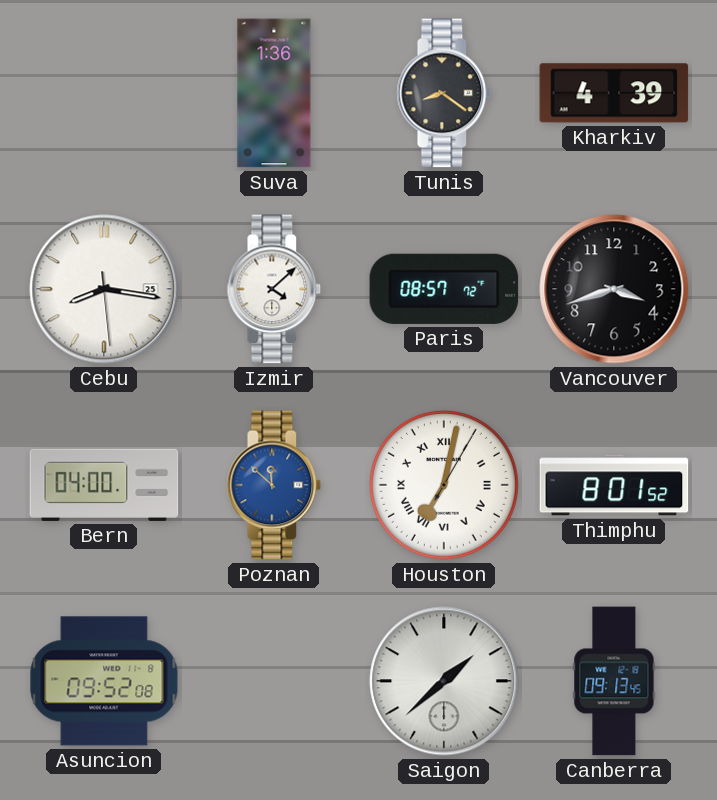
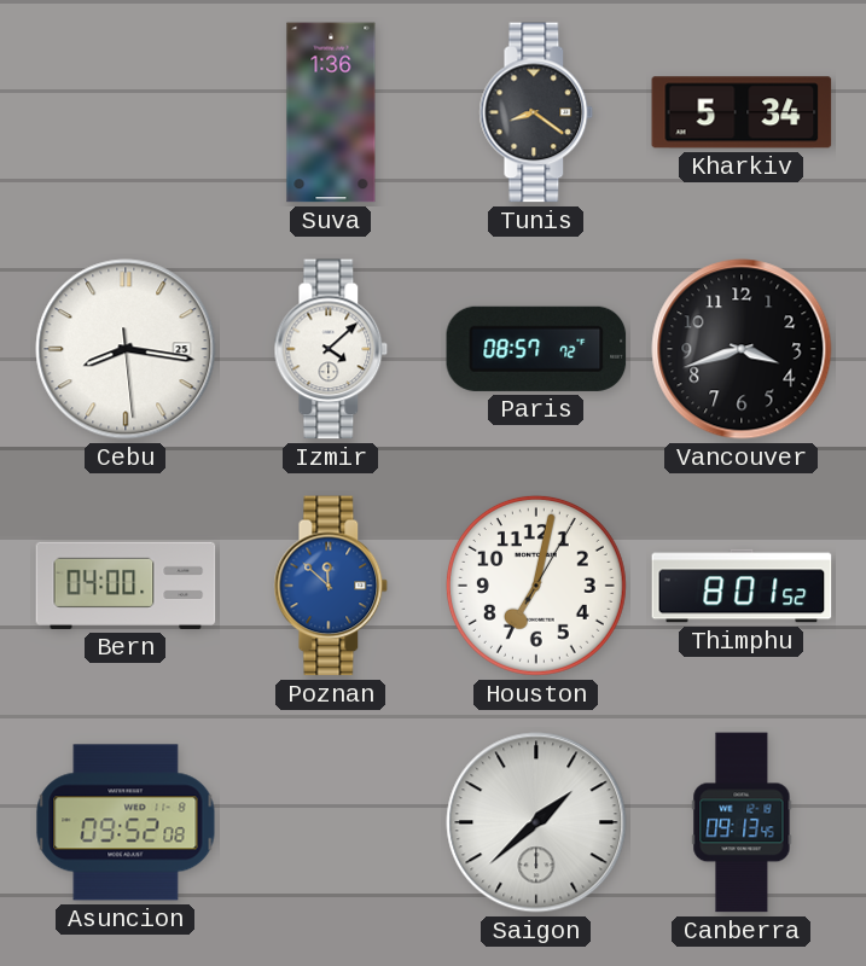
Kharkiv: 4:39 -> 5:34
Houston numerals: Roman -> Arabic
